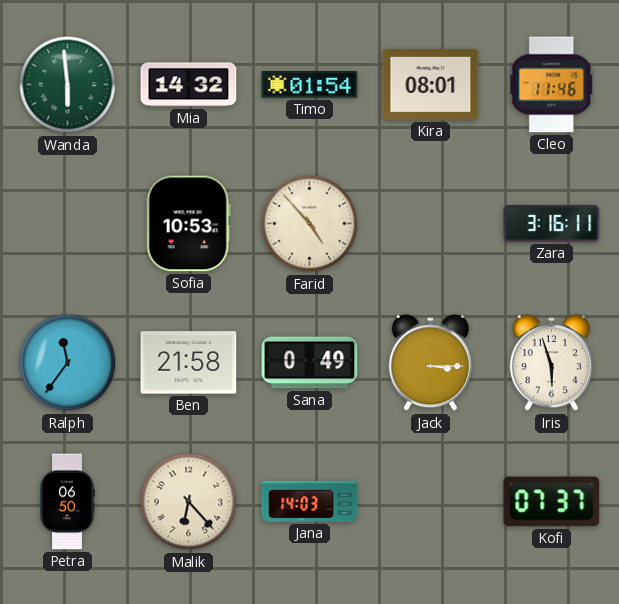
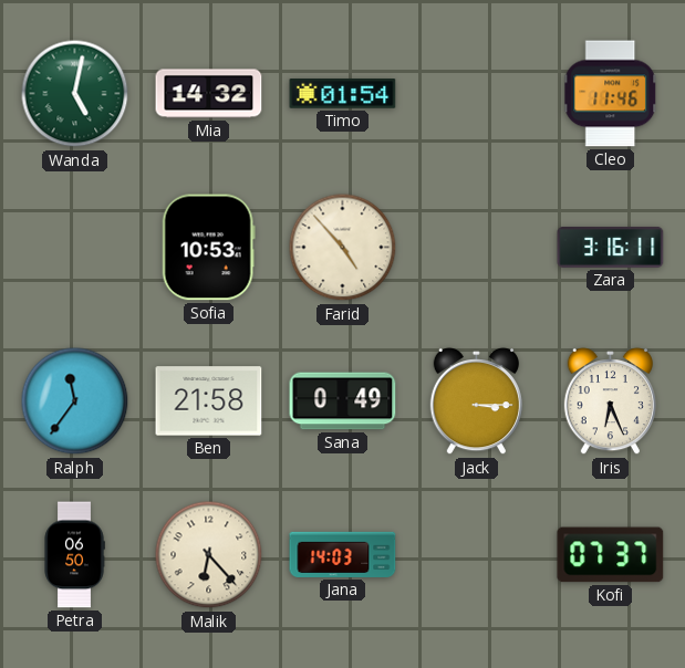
Wanda: 5:59 -> 5:02
Kira: 08:01 -> none
Iris: 5:57 -> 6:26
